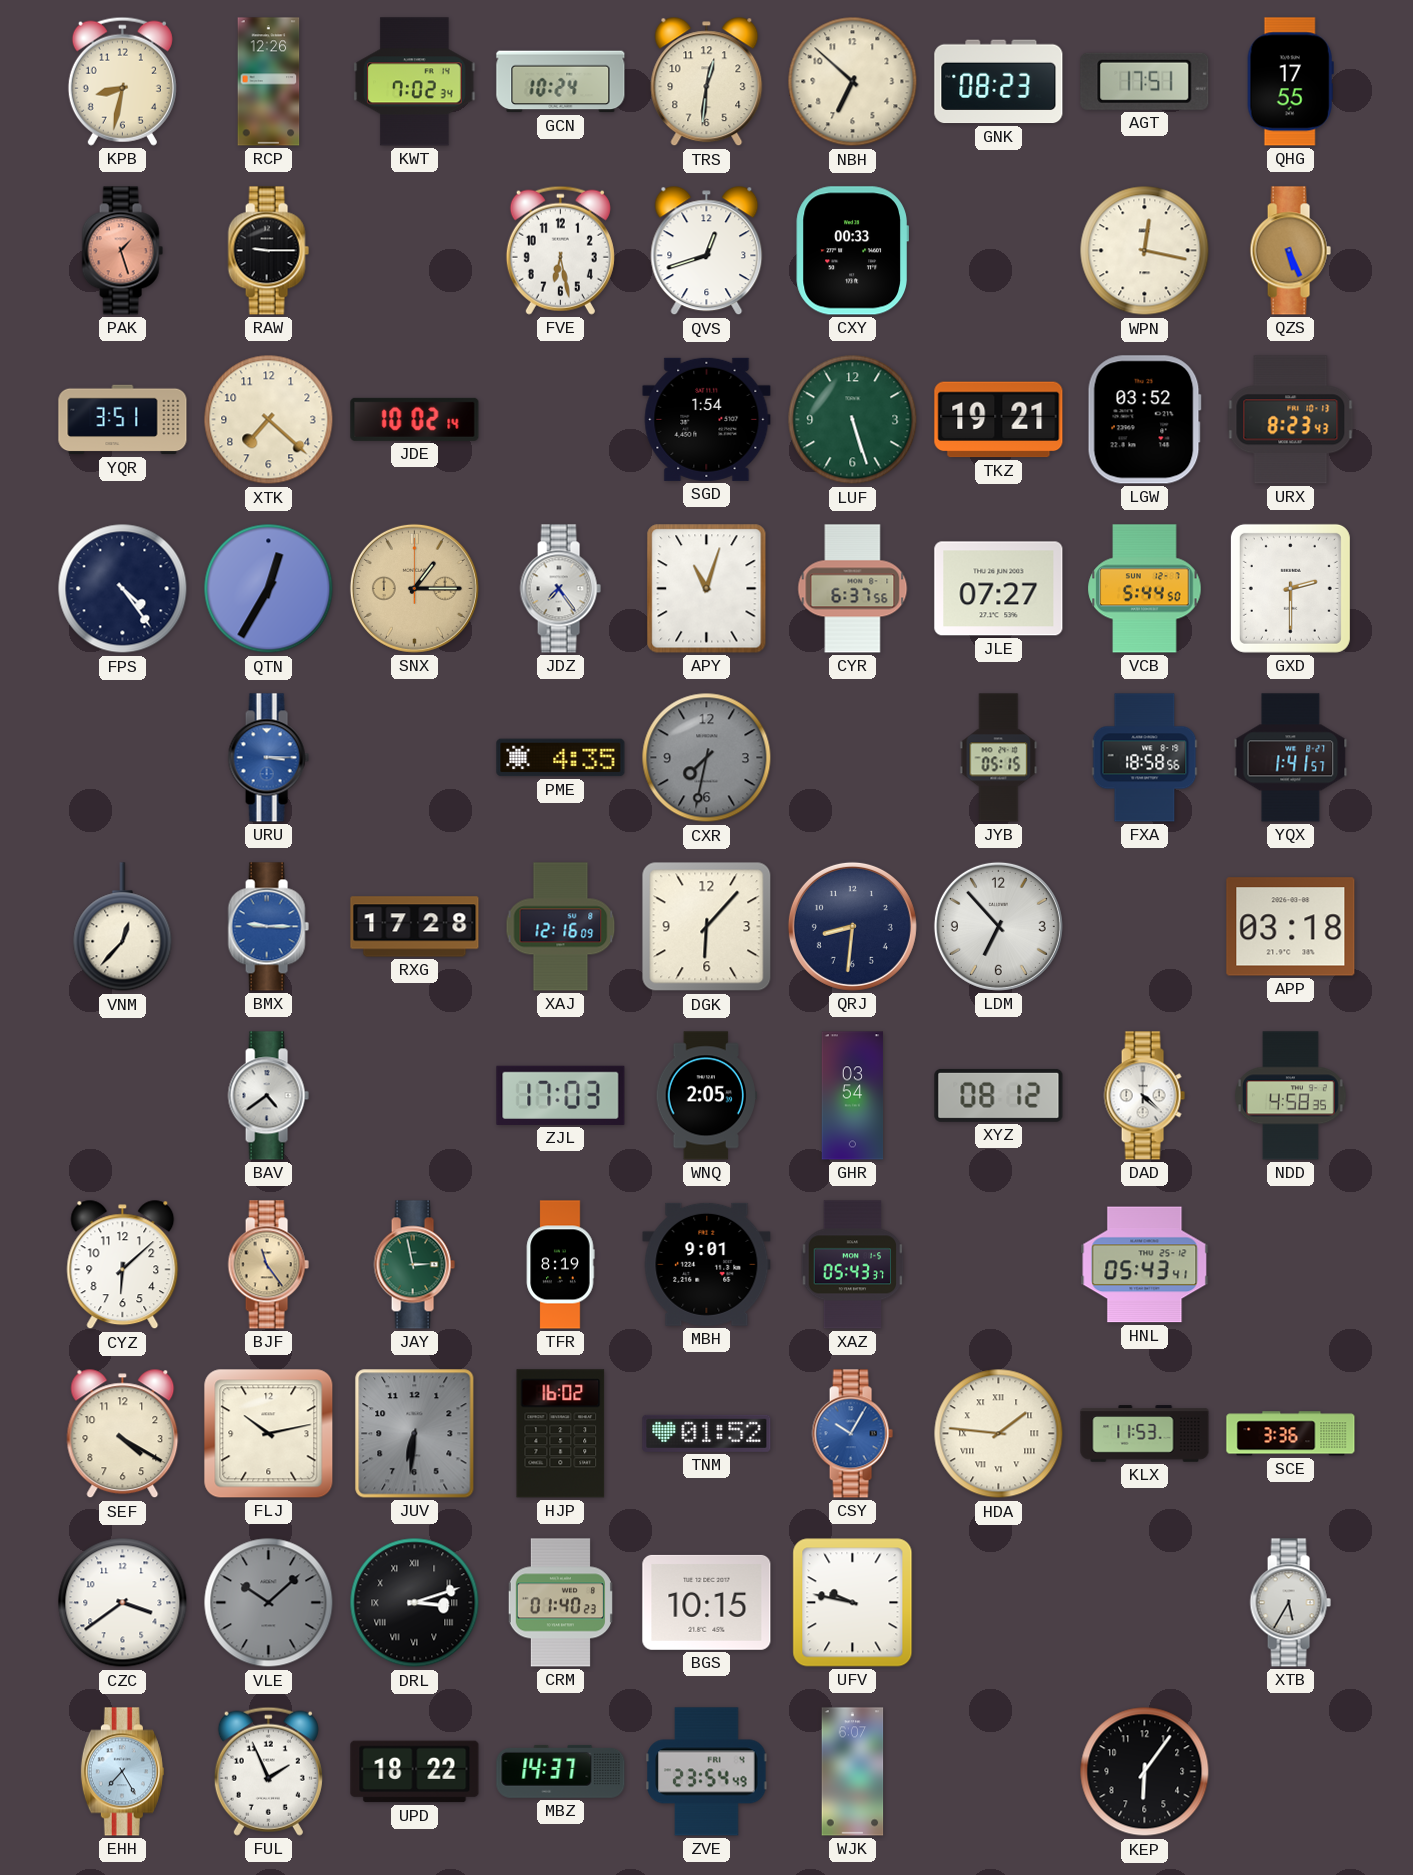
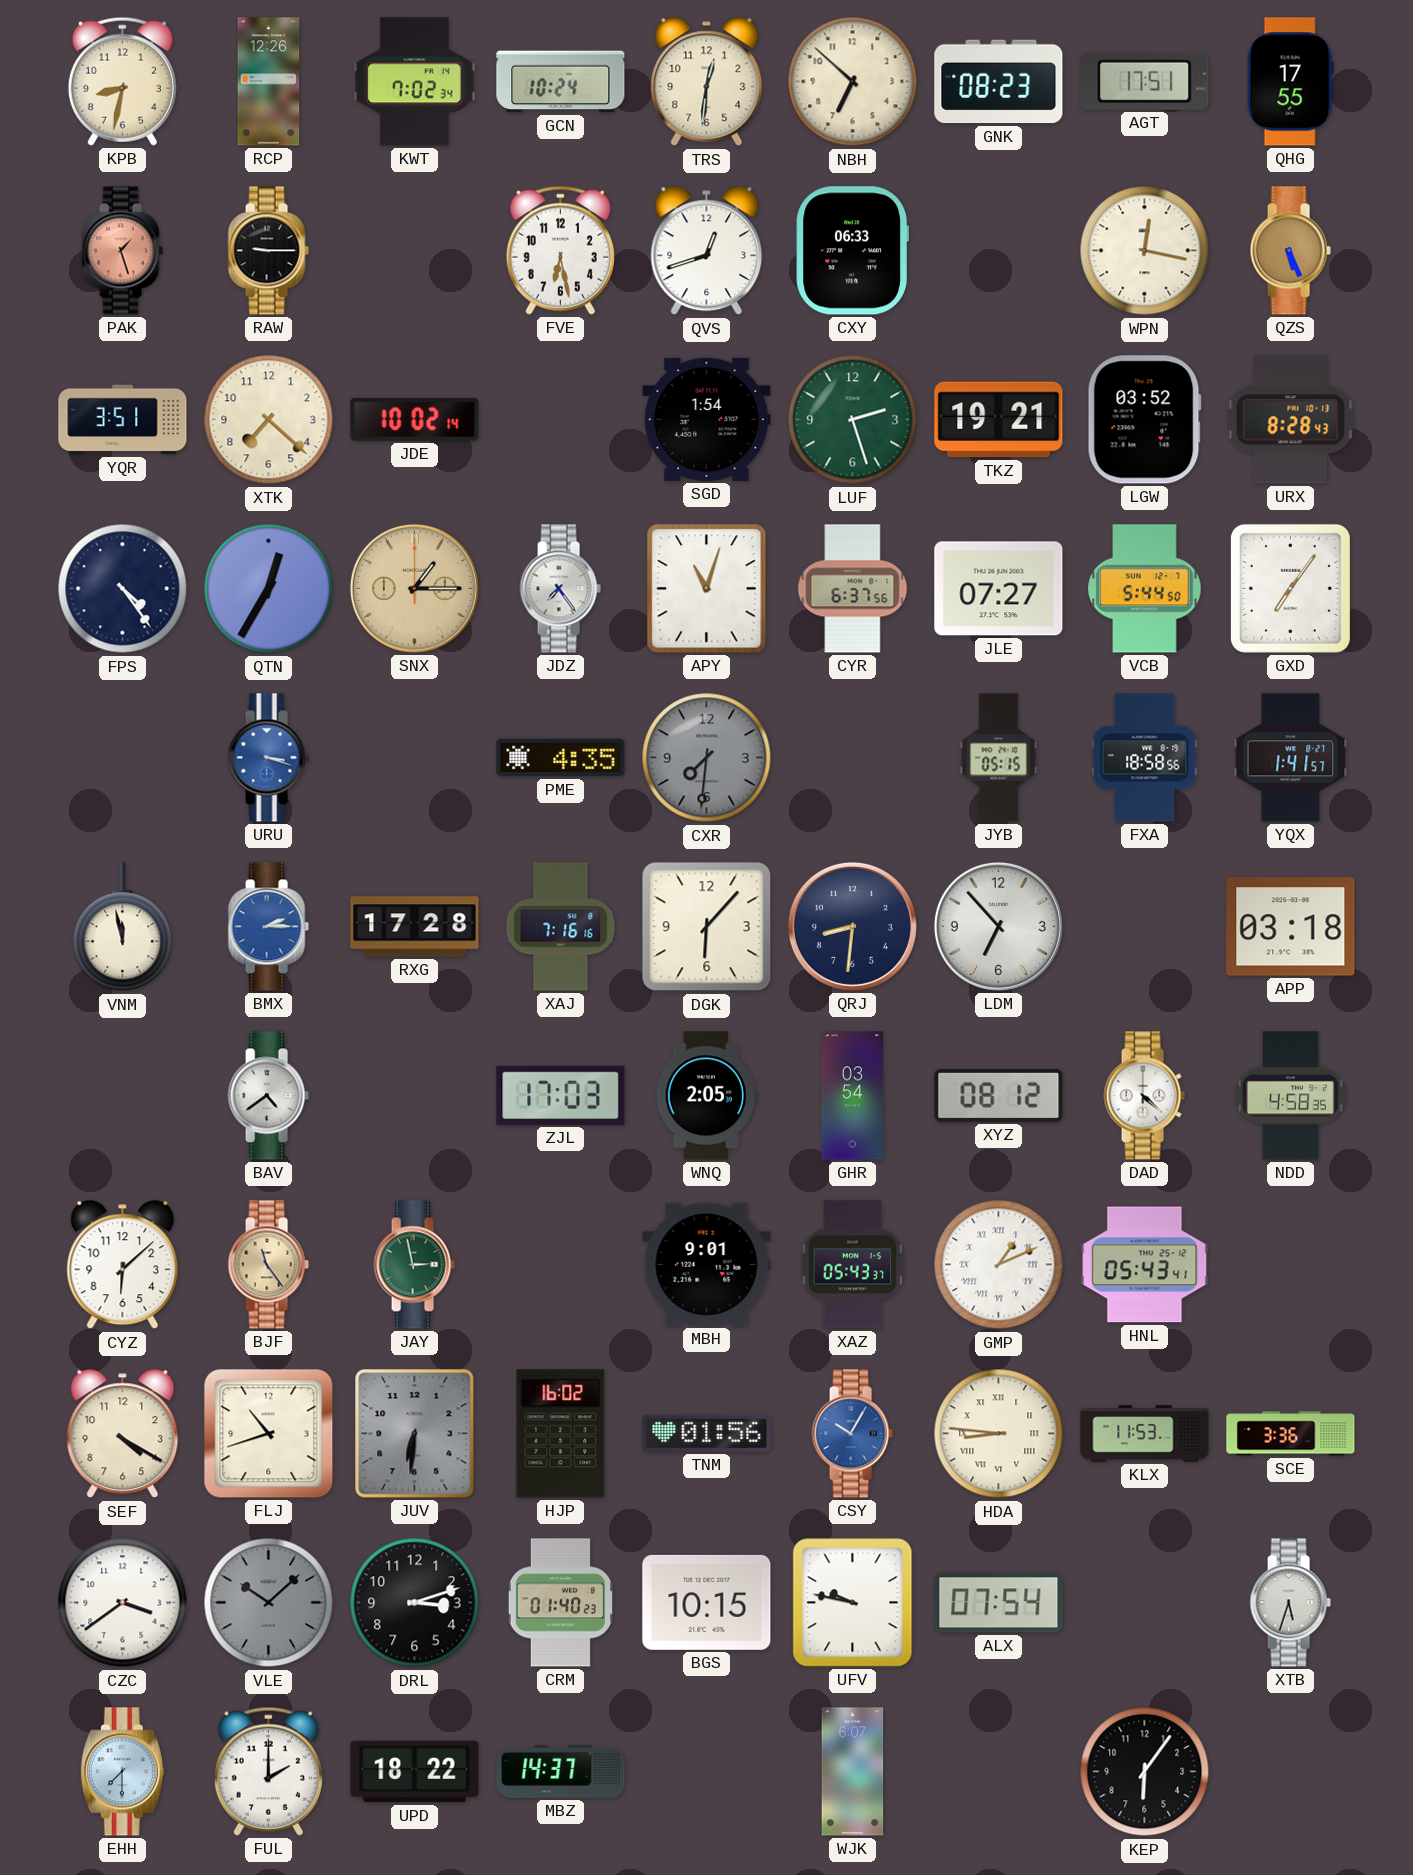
CXY: 00:33 -> 06:33
LUF: 5:27 -> 2:27
URX: 8:23 -> 8:28
GXD: 2:30 -> 7:06
URU: 3:15 -> 3:18
CXR: 7:32 -> 7:31
VNM: 12:37 -> 11:58
BMX: 9:15 -> 2:15
XAJ: 12:16 -> 7:16
TFR: 8:19 -> none
GMP: none -> 1:11
FLJ: 10:13 -> 10:42
TNM: 01:52 -> 01:56
HDA: 1:46 -> 8:46
DRL numerals: Roman -> Arabic
ALX: none -> 07:54
XTB: 5:35 -> 5:33
EHH: 7:25 -> 7:30
FUL: 1:56 -> 2:00
ZVE: 23:54 -> none
